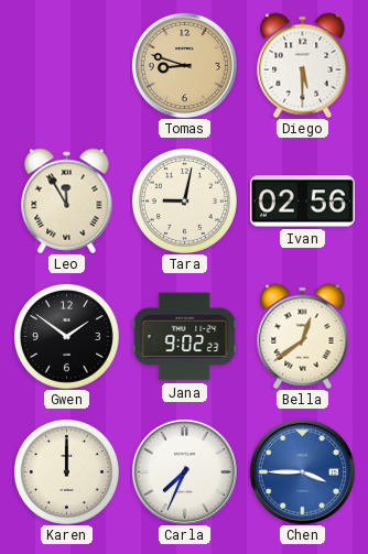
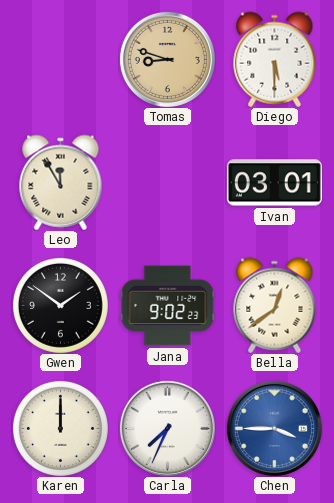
Tara: 9:02 -> none
Ivan: 02:56 -> 03:01
